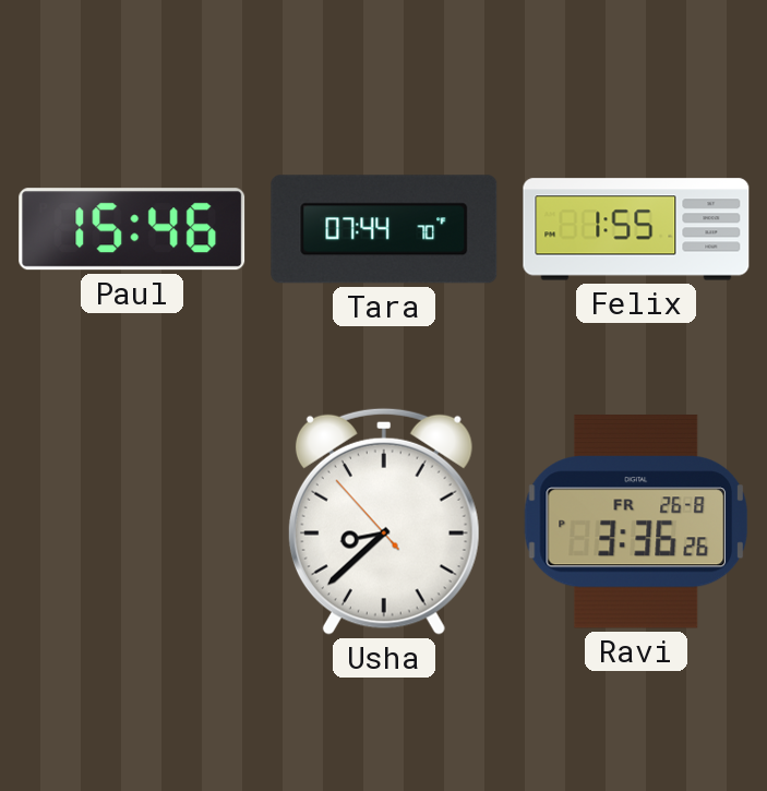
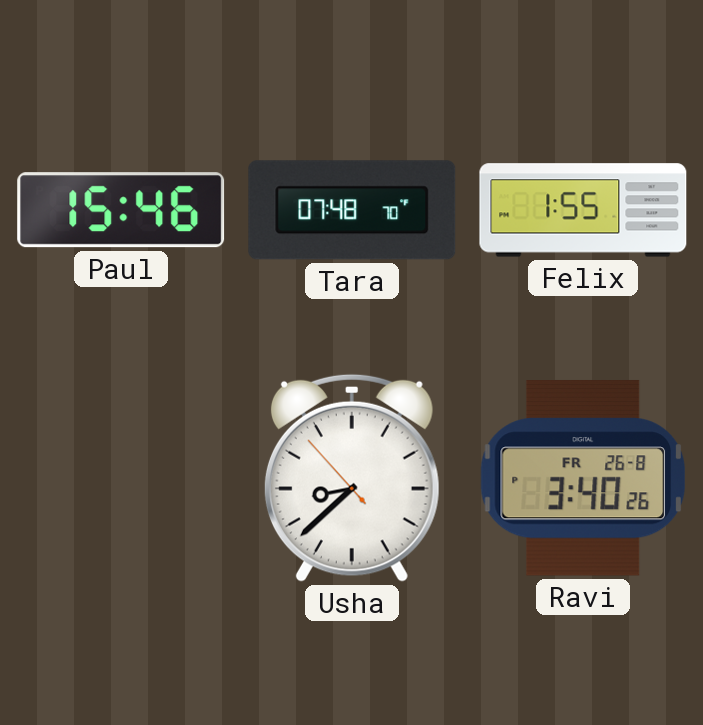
Tara: 07:44 -> 07:48
Ravi: 3:36 -> 3:40
